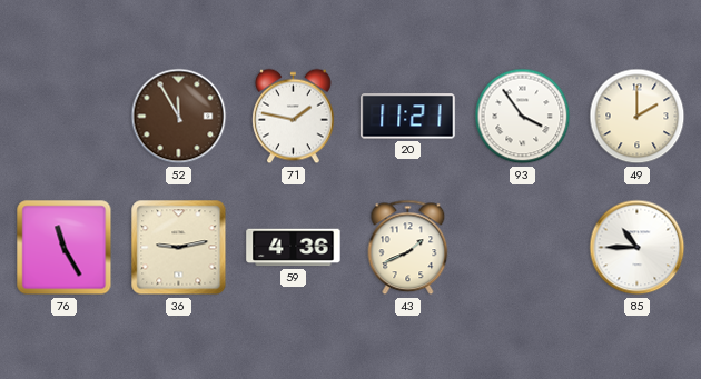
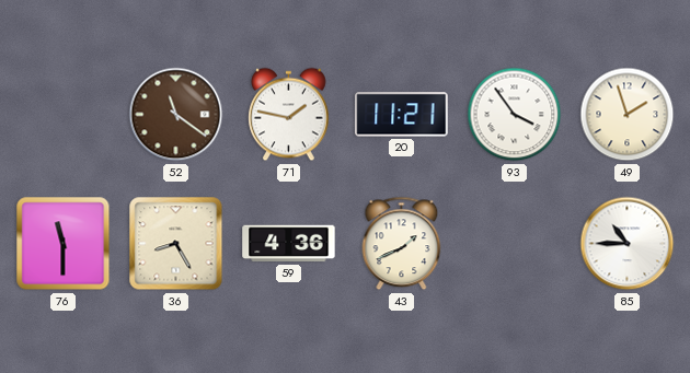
52: 11:55 -> 11:21
49: 2:00 -> 1:57
76: 11:25 -> 11:30
36: 9:13 -> 8:25
